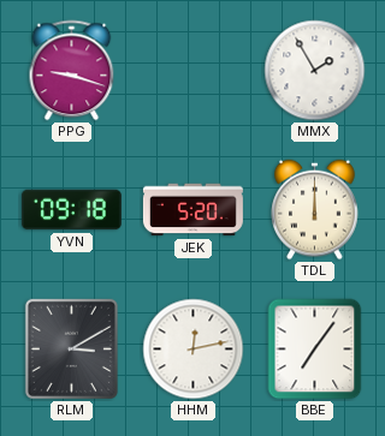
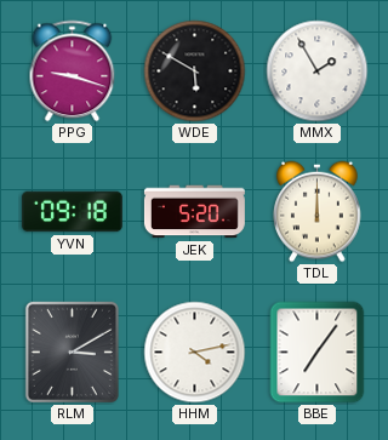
WDE: none -> 5:50
HHM: 12:13 -> 4:13
